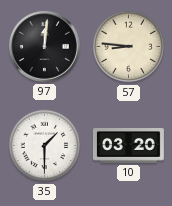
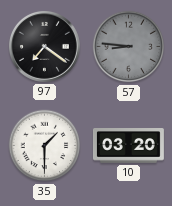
97: 12:01 -> 7:21
57 dial: cream -> grey
